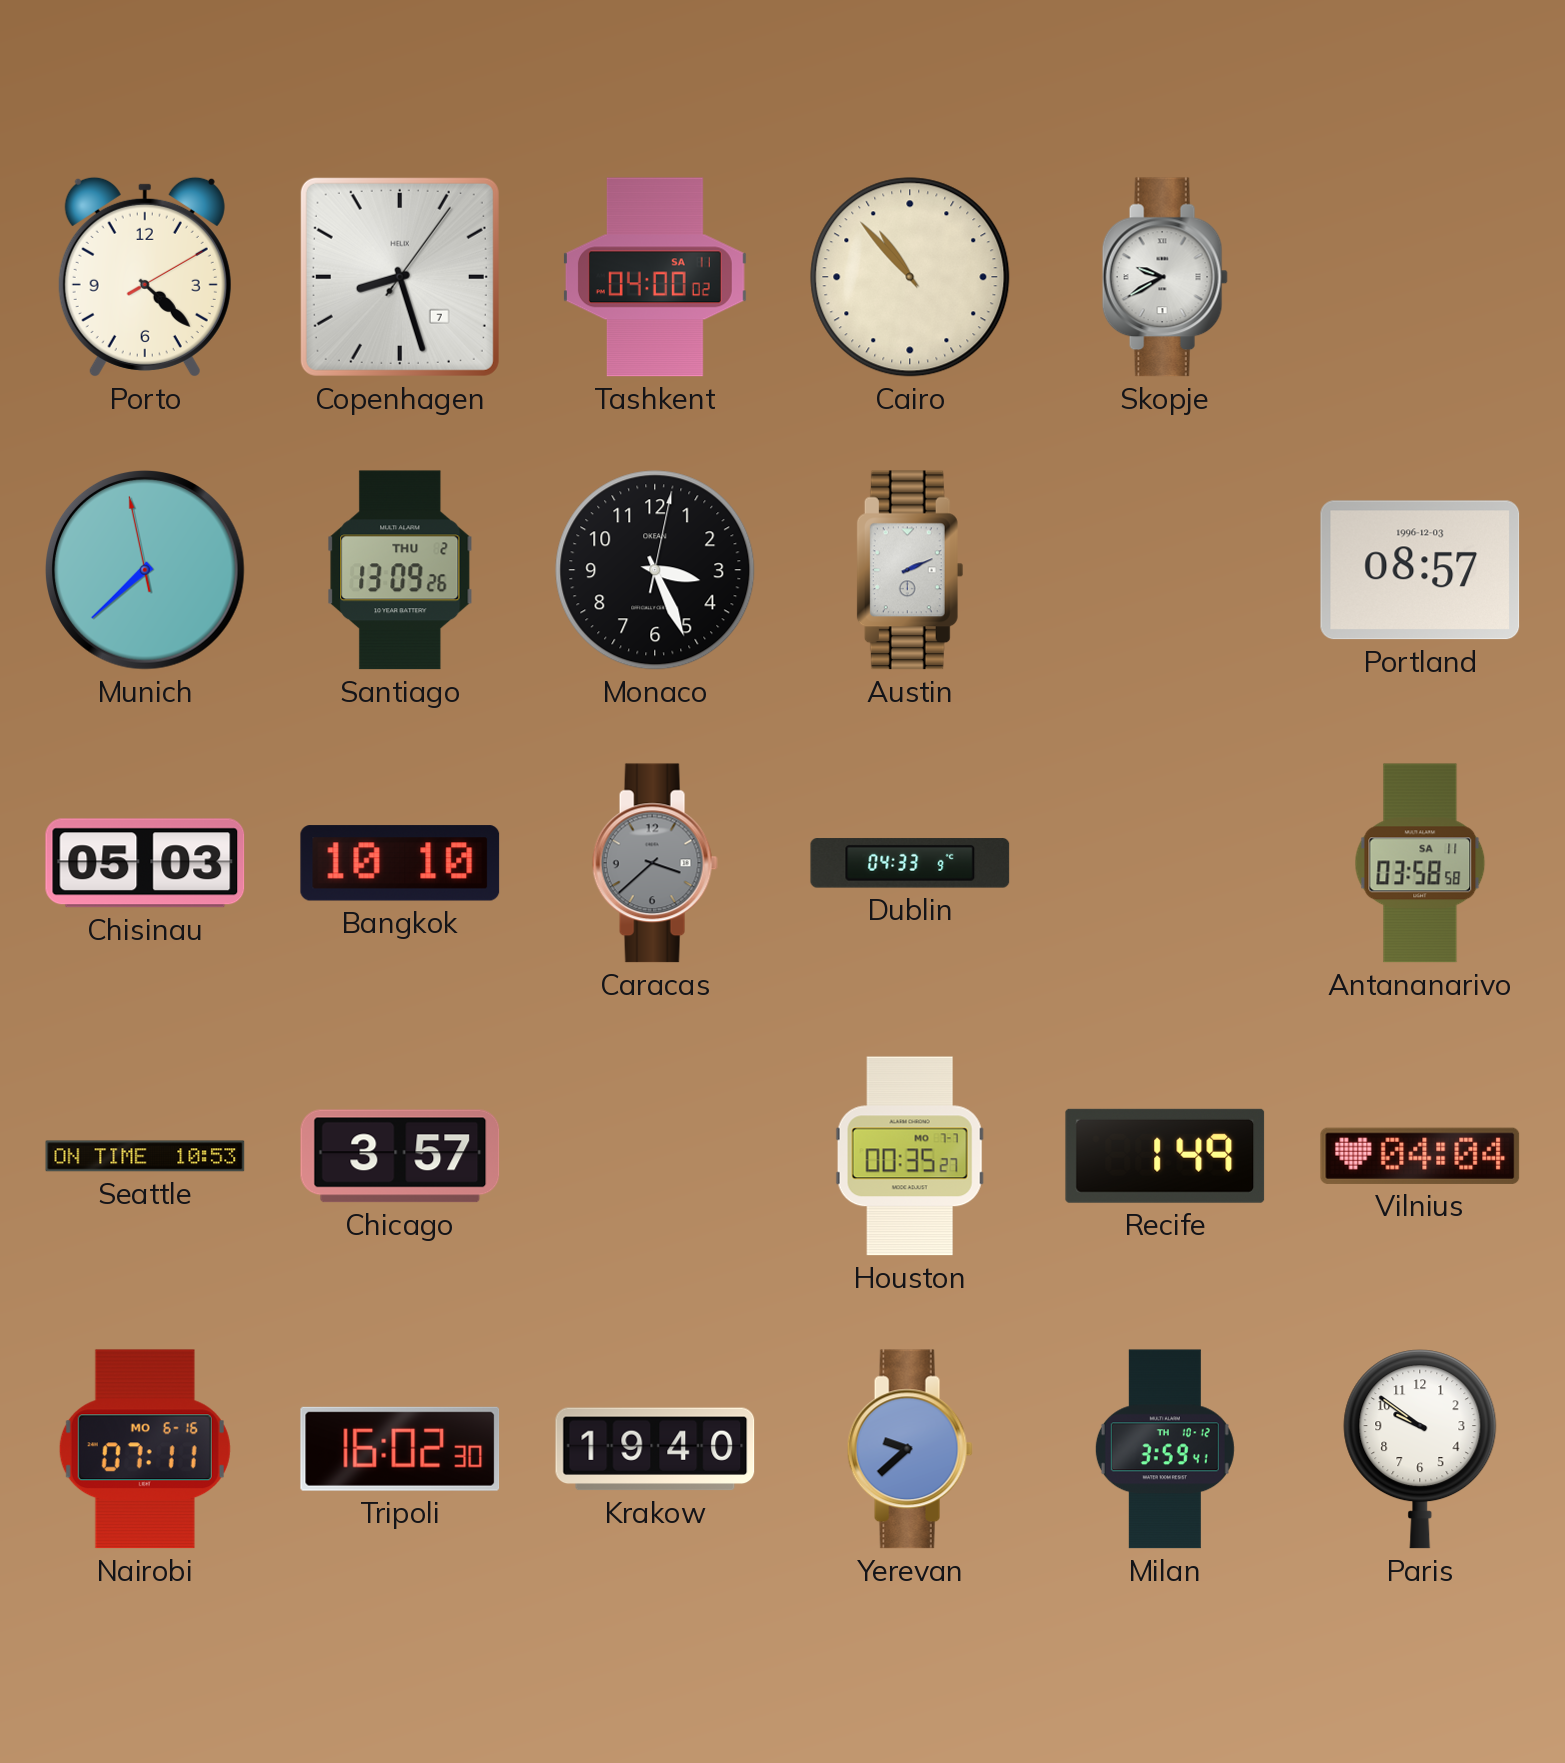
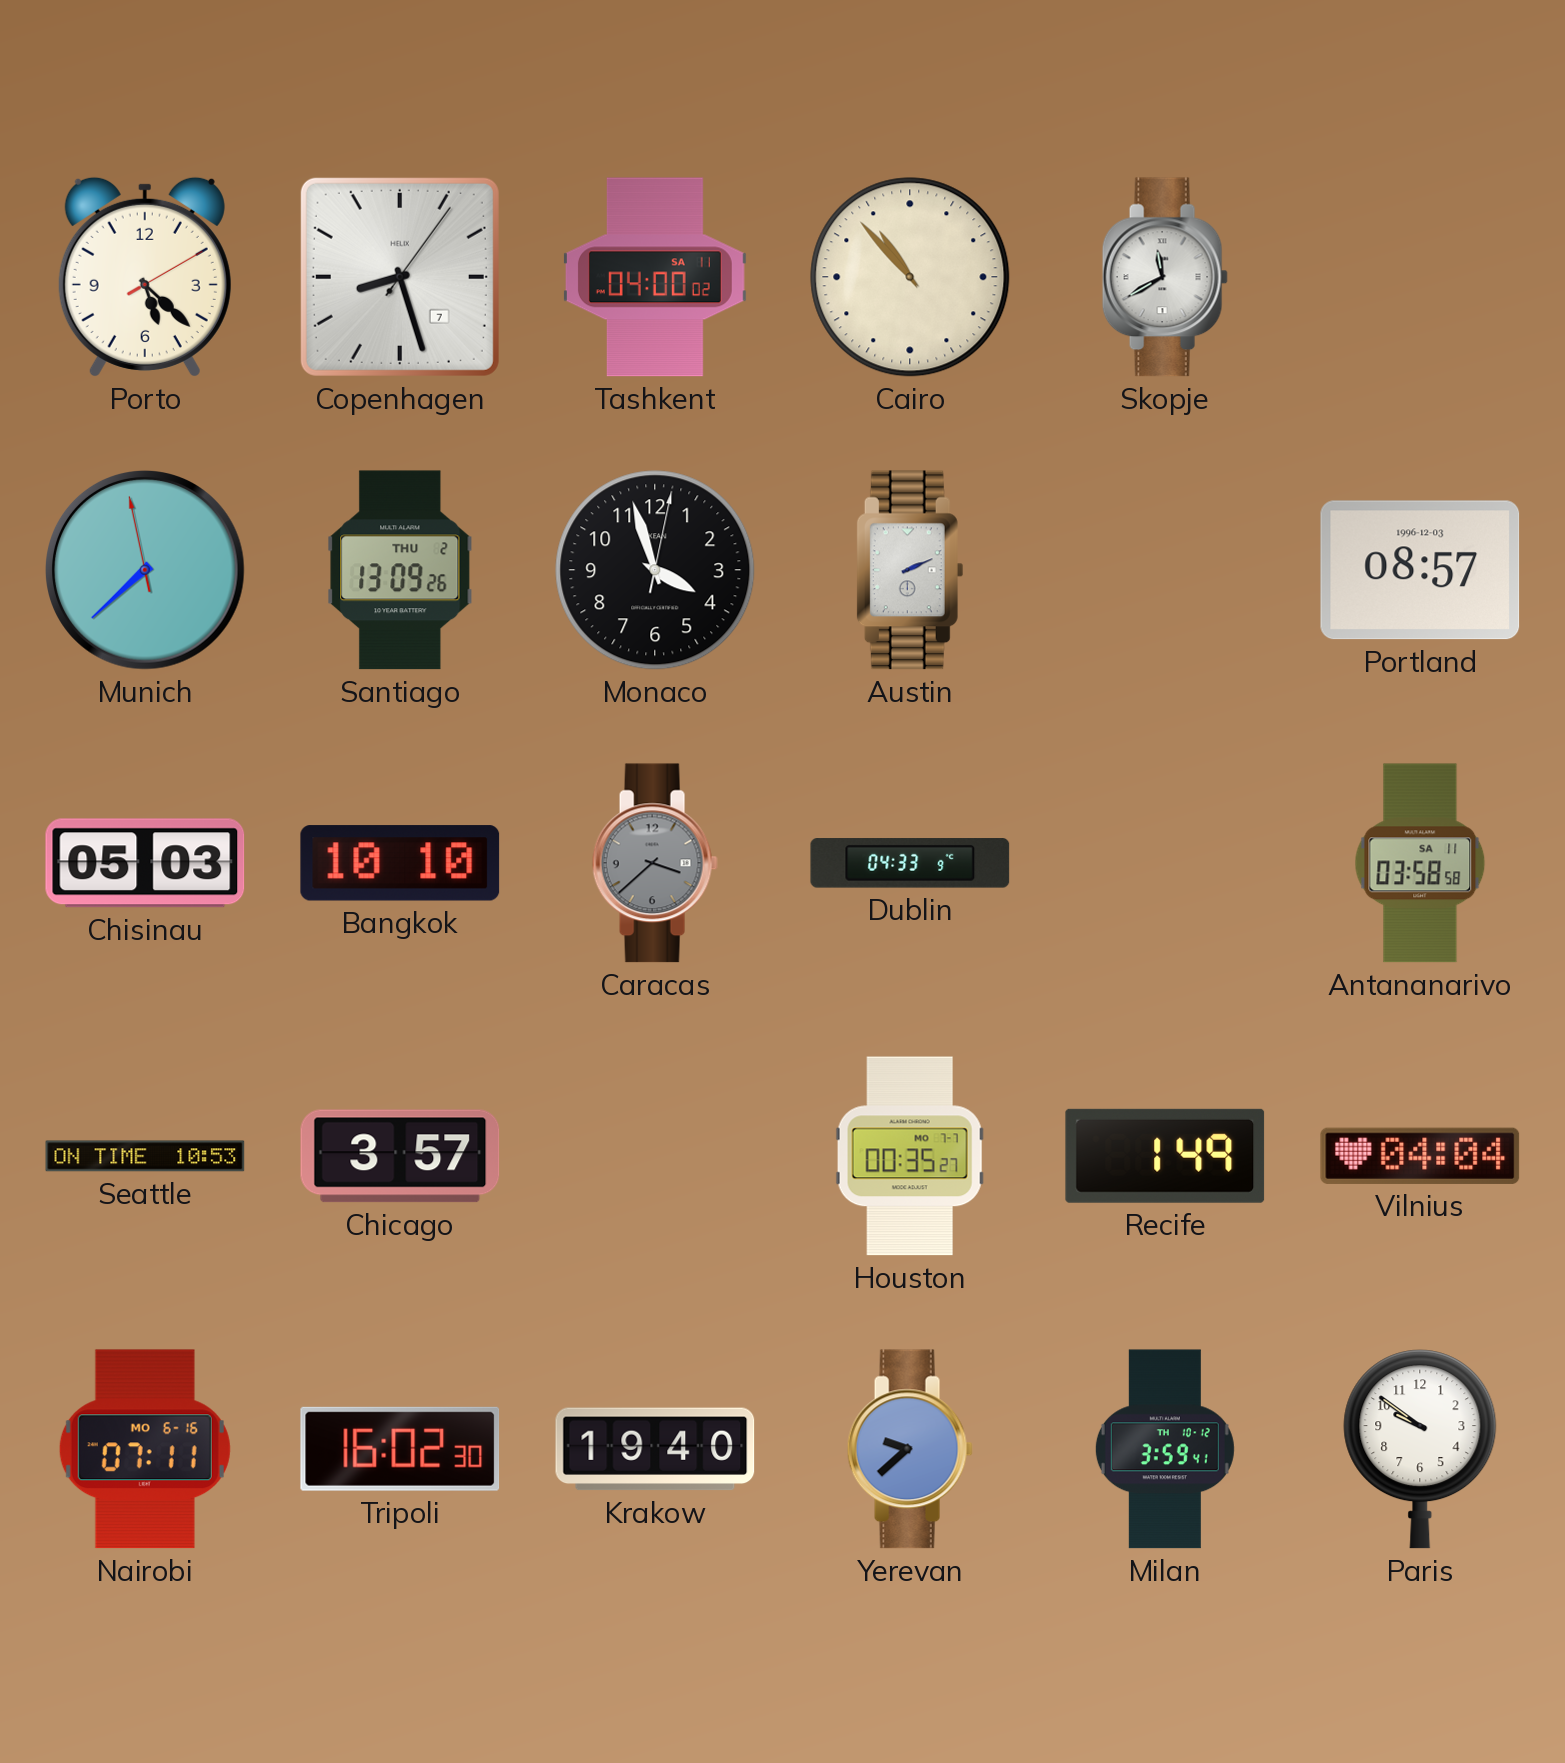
Porto: 4:22 -> 5:22
Skopje: 9:40 -> 11:40
Monaco: 3:26 -> 3:57
